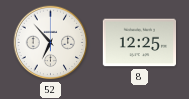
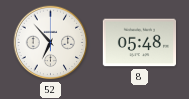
8: 12:25 -> 05:48
